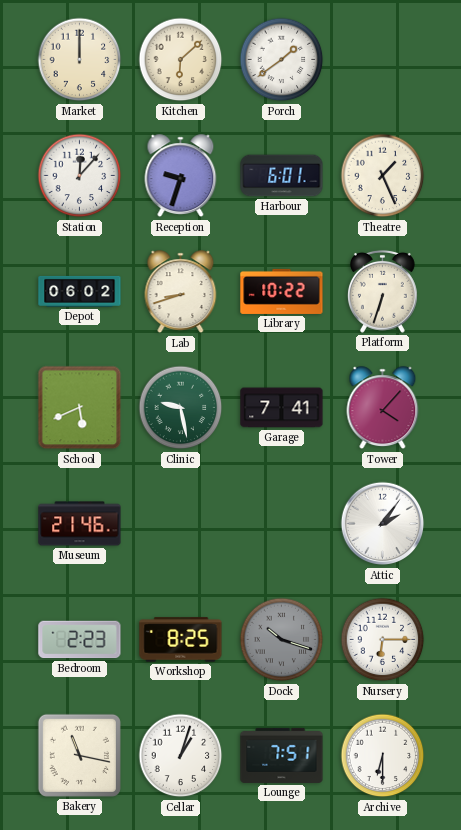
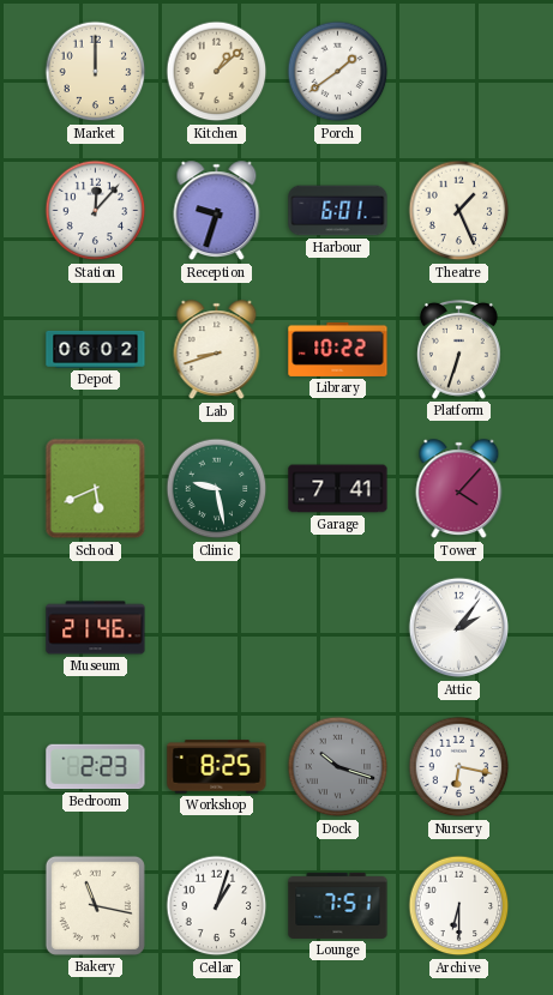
Kitchen: 6:08 -> 1:08
Nursery: 6:15 -> 6:17
